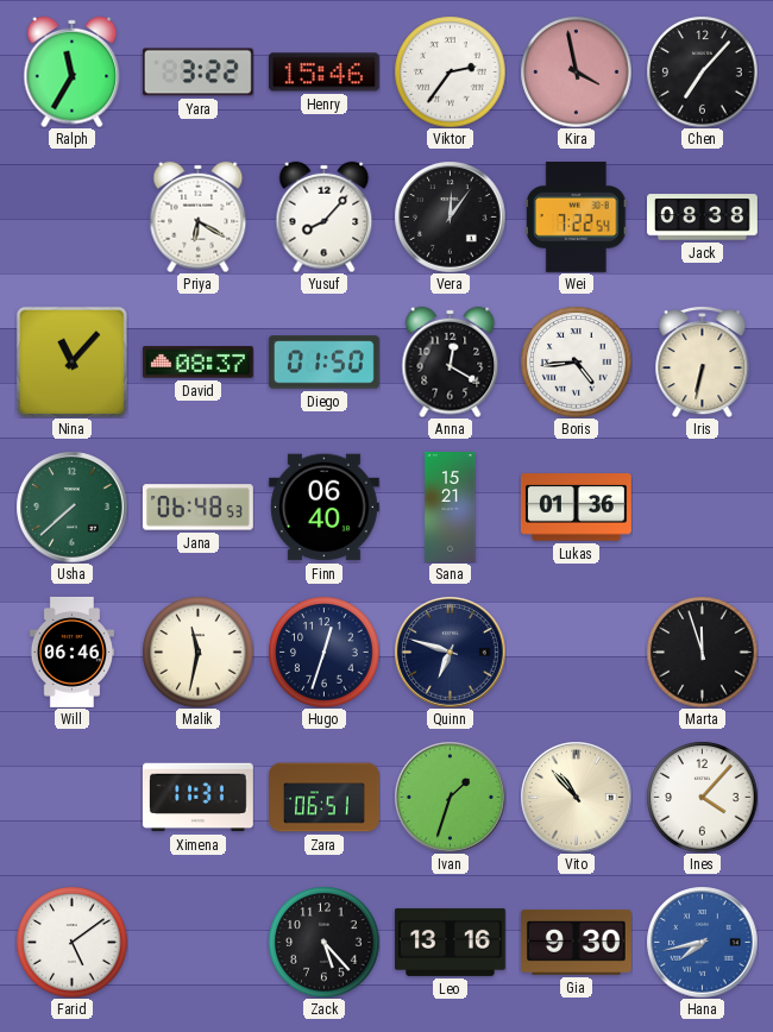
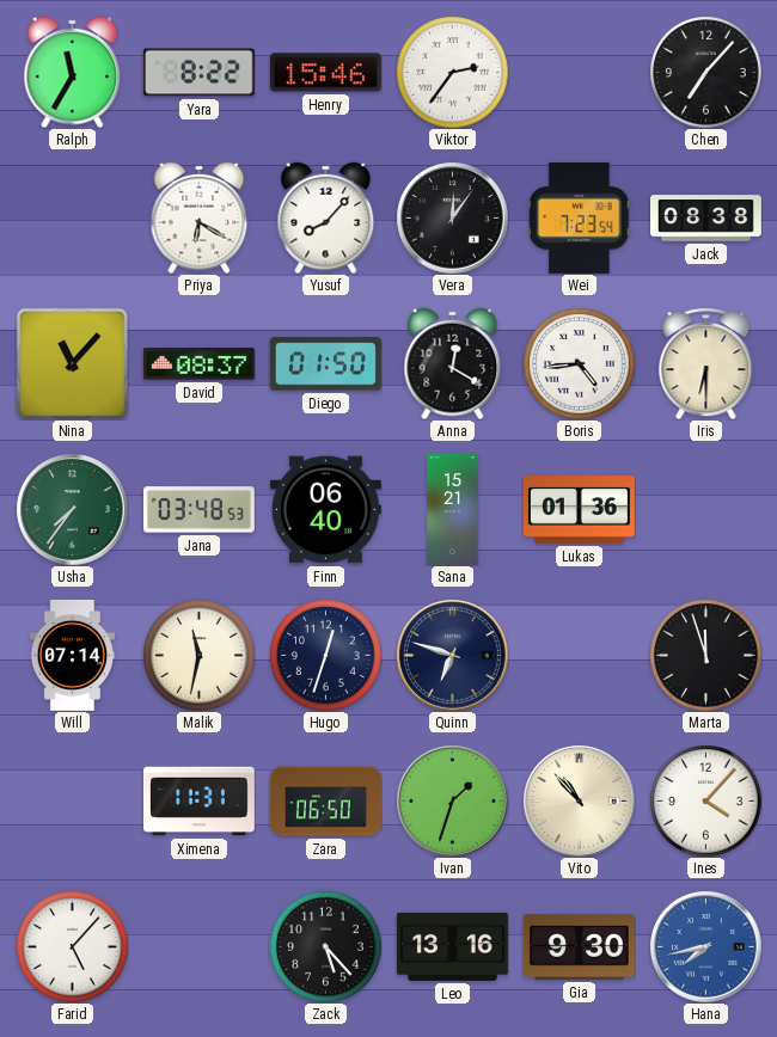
Yara: 3:22 -> 8:22
Kira: 3:58 -> none
Wei: 7:22 -> 7:23
Iris: 6:32 -> 6:30
Usha: 7:38 -> 7:36
Jana: 06:48 -> 03:48
Will: 06:46 -> 07:14
Zara: 06:51 -> 06:50
Farid: 5:09 -> 5:07
